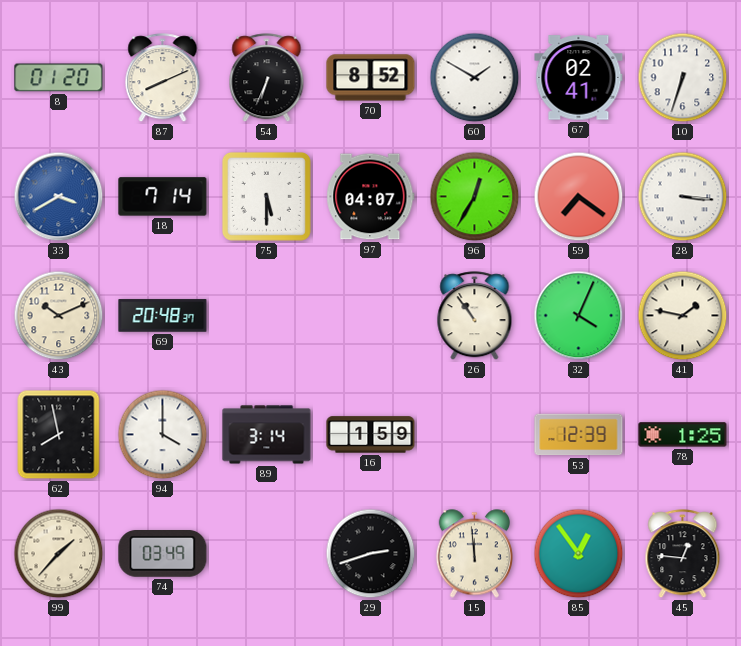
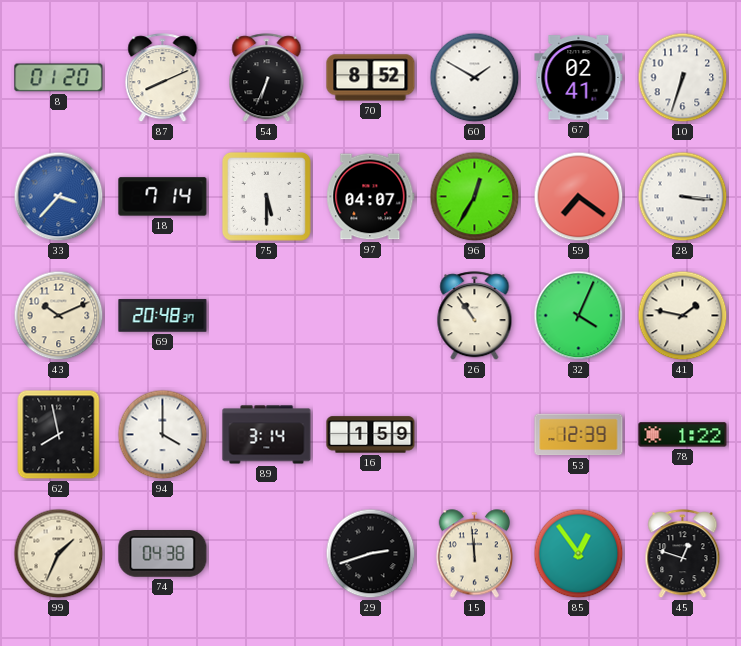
33: 3:40 -> 3:37
78: 1:25 -> 1:22
99: 1:37 -> 1:34
74: 03:49 -> 04:38
45: 12:46 -> 12:48
